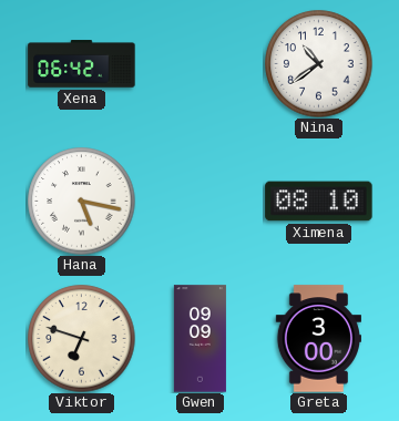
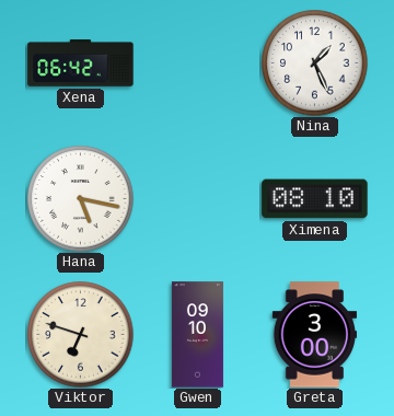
Nina: 10:39 -> 1:26
Gwen: 09:09 -> 09:10
